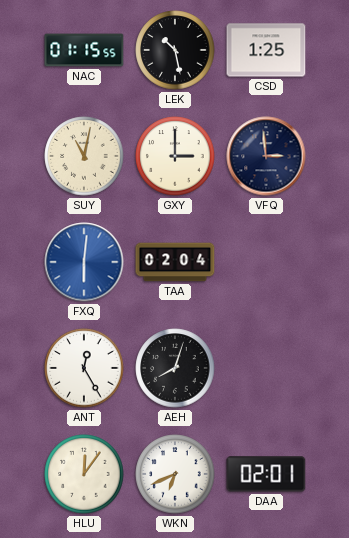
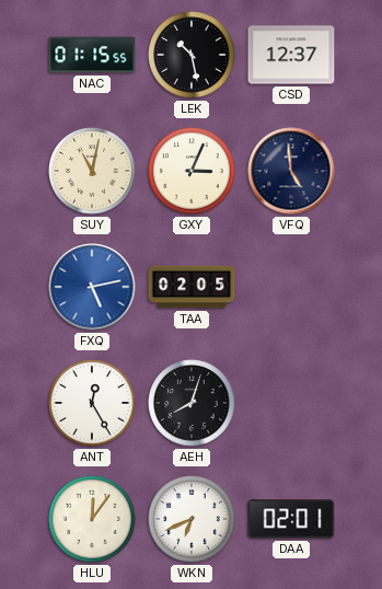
CSD: 1:25 -> 12:37
GXY: 3:00 -> 3:04
VFQ: 2:59 -> 4:59
FXQ: 6:01 -> 5:13
TAA: 02:04 -> 02:05
